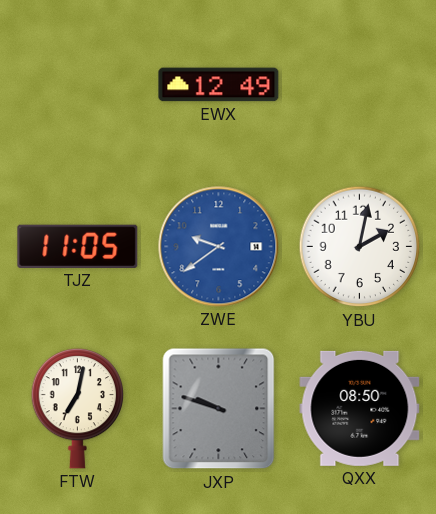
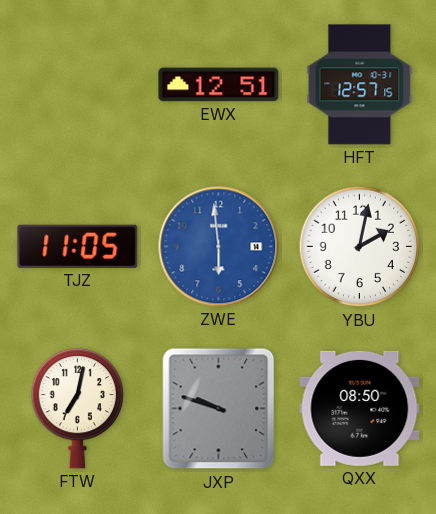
EWX: 12:49 -> 12:51
HFT: none -> 12:57
ZWE: 9:39 -> 5:59
